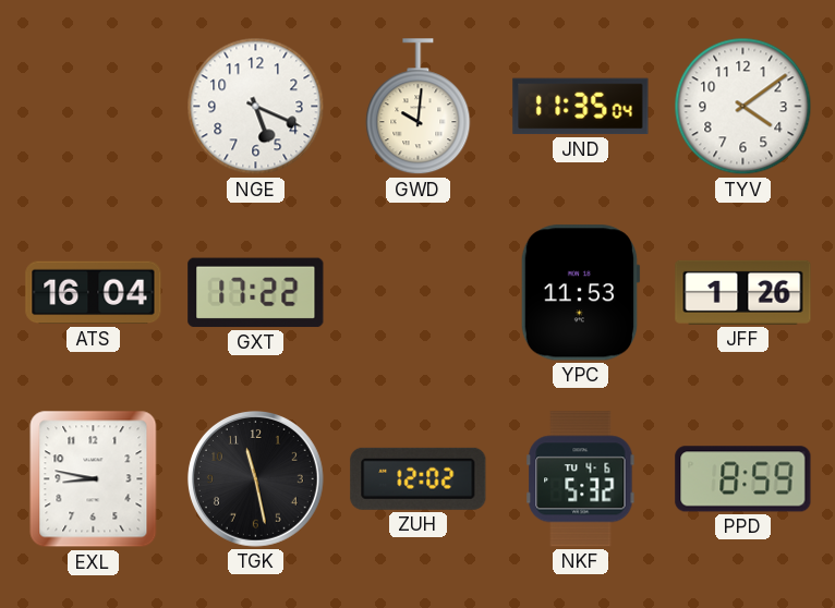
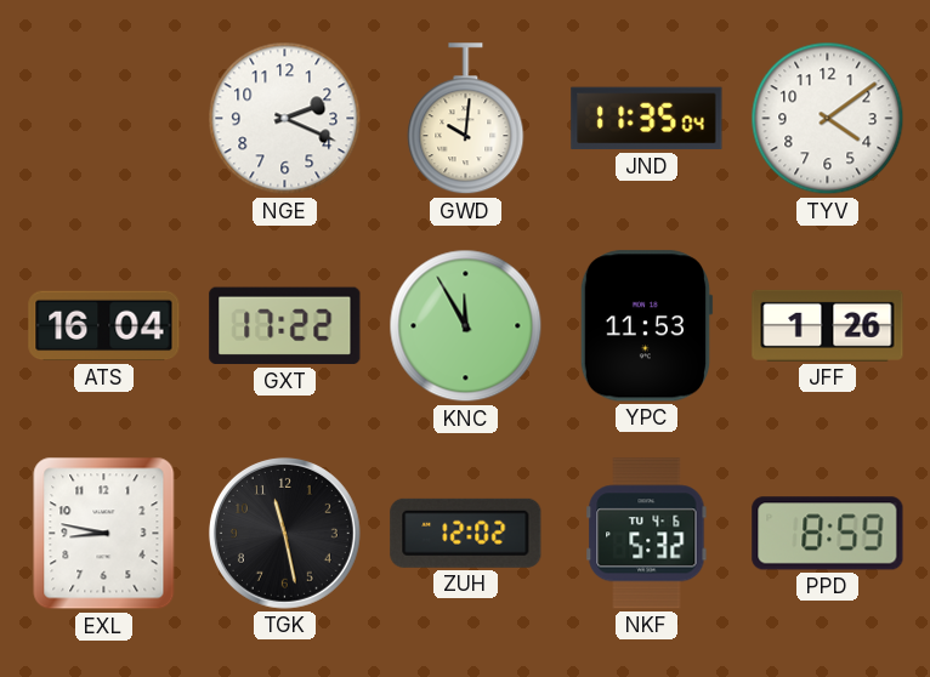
NGE: 5:19 -> 2:19
KNC: none -> 11:55
